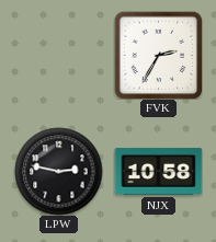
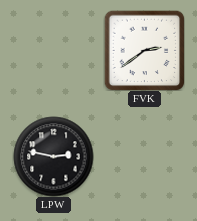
FVK: 2:35 -> 2:39
NJX: 10:58 -> none
